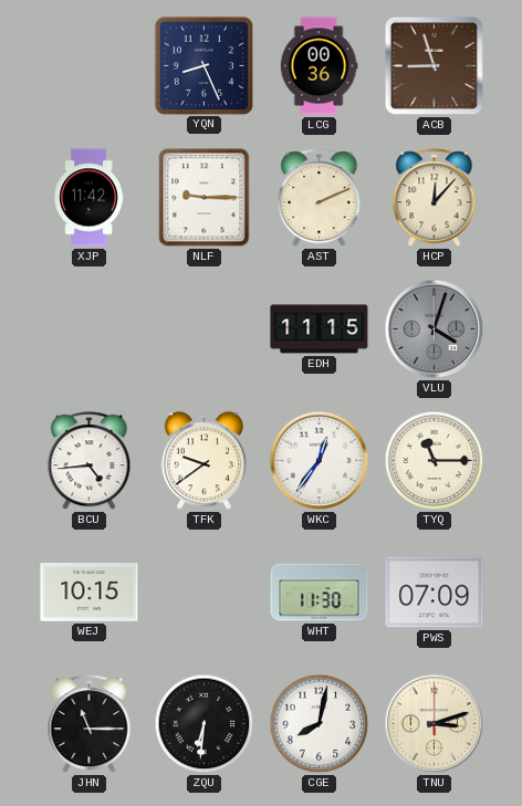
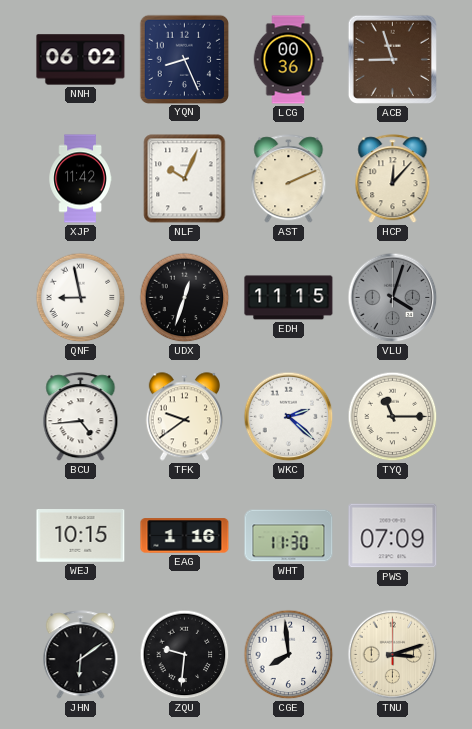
NNH: none -> 06:02
NLF: 9:15 -> 10:04
QNF: none -> 8:58
UDX: none -> 12:33
WKC: 12:36 -> 2:22
EAG: none -> 1:16
JHN: 11:15 -> 6:09
ZQU: 6:31 -> 9:31
CGE: 8:02 -> 7:59
